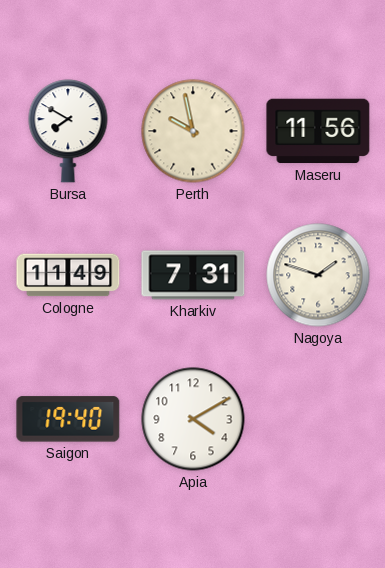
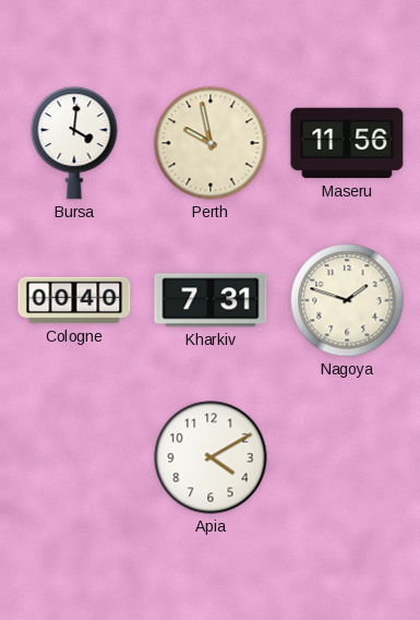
Bursa: 7:50 -> 4:01
Cologne: 11:49 -> 00:40
Saigon: 19:40 -> none
